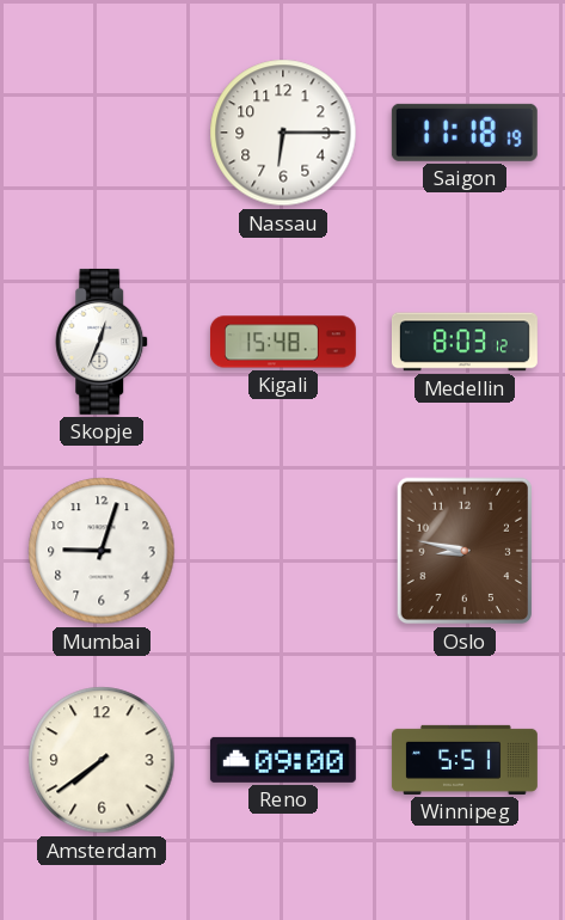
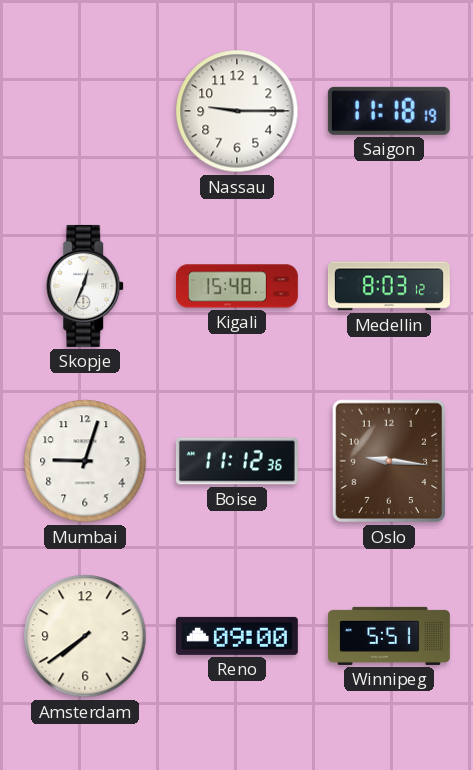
Nassau: 6:15 -> 9:15
Boise: none -> 11:12
Oslo: 8:47 -> 9:16
